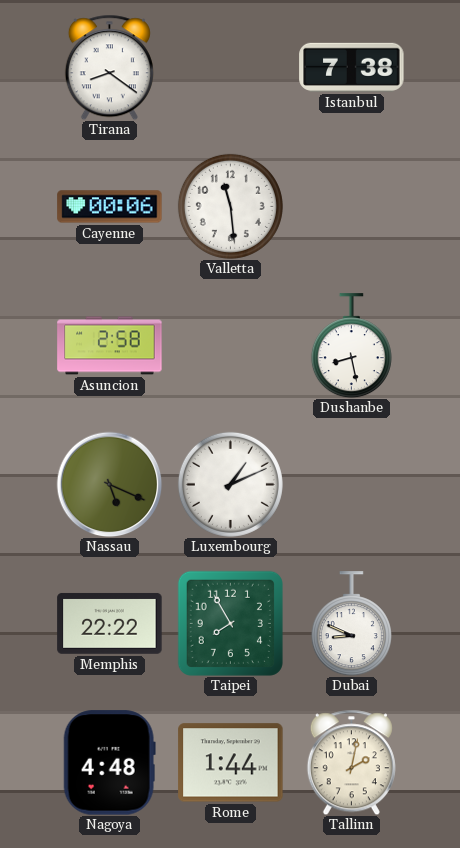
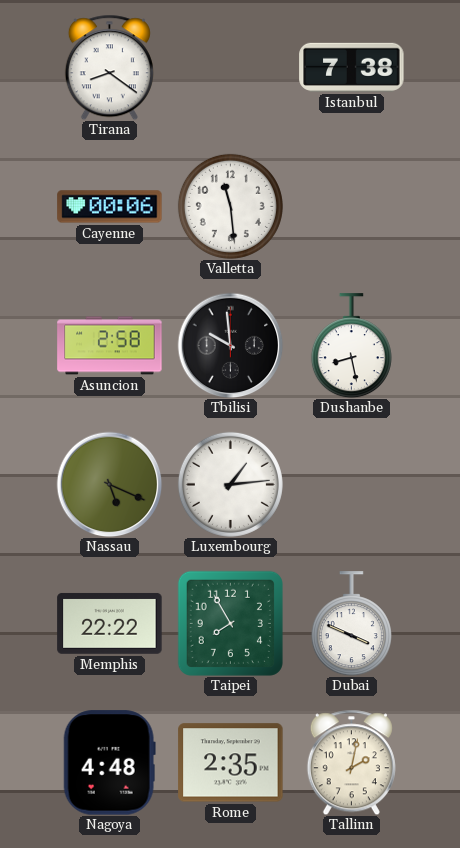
Tbilisi: none -> 9:59
Luxembourg: 1:11 -> 1:14
Dubai: 8:49 -> 3:49
Rome: 1:44 -> 2:35
